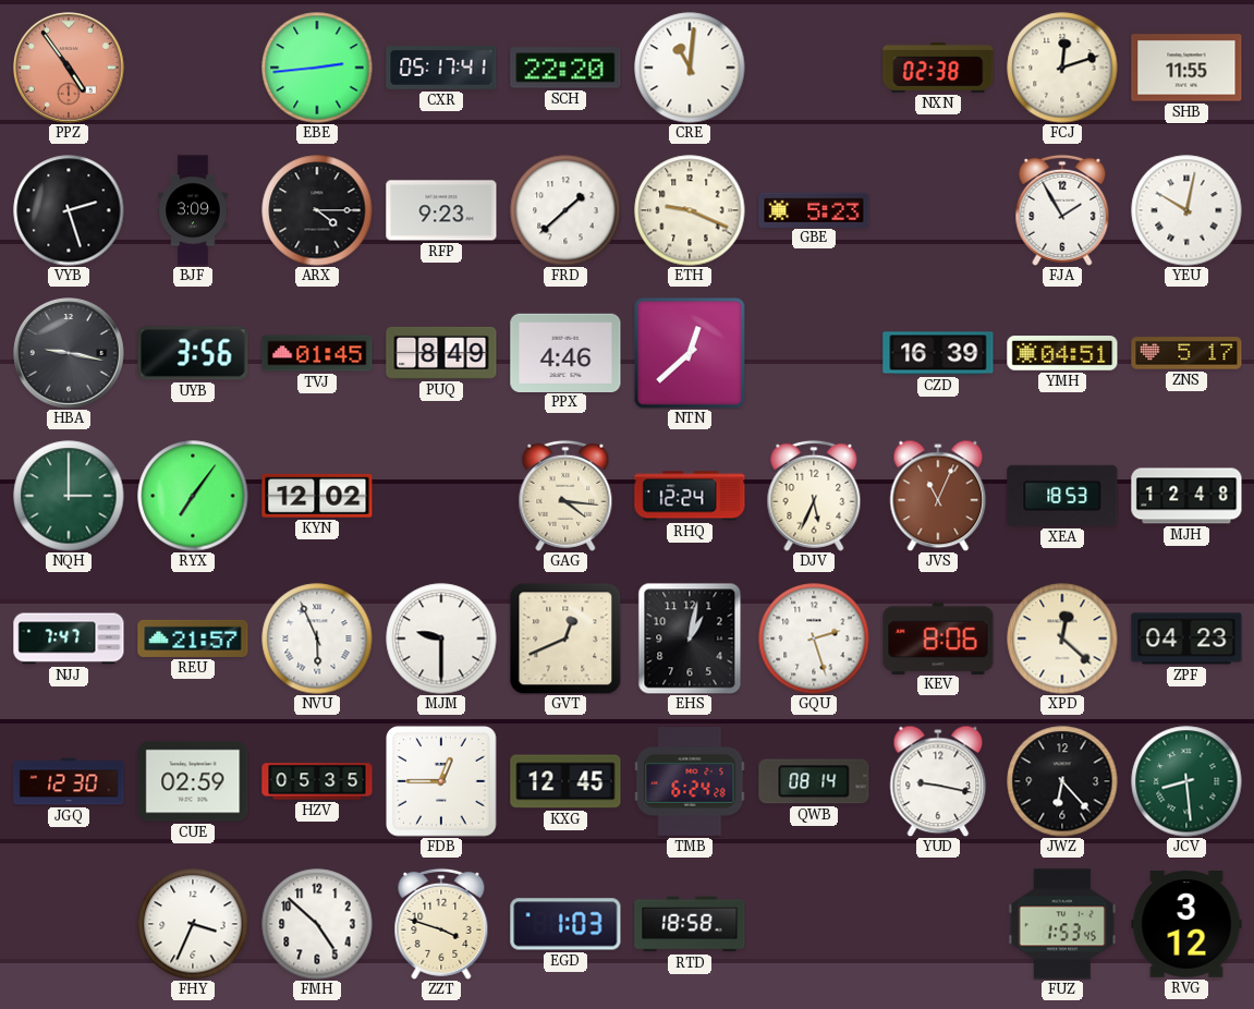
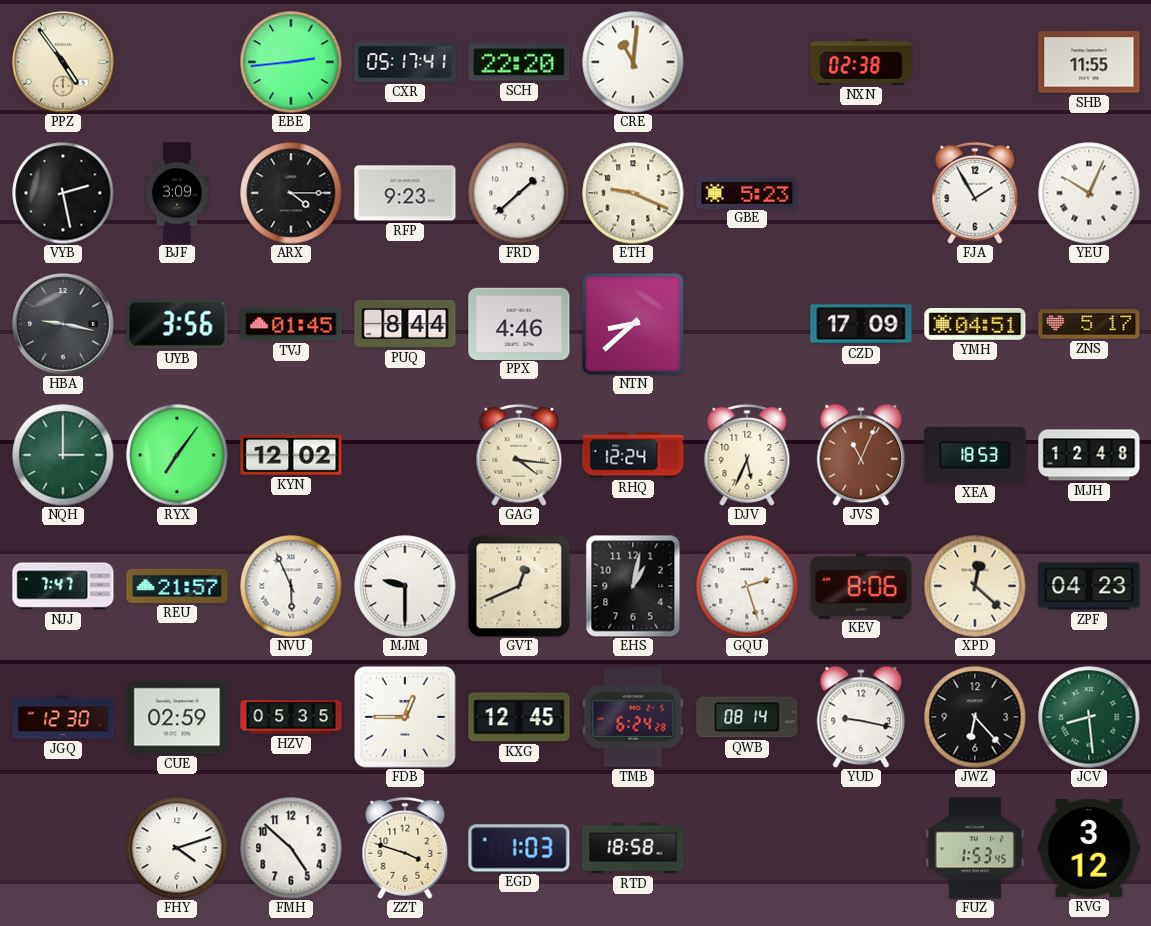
PPZ dial: salmon -> cream
FCJ: 12:12 -> none
VYB: 2:27 -> 2:28
YEU: 10:02 -> 10:04
PUQ: 8:49 -> 8:44
NTN: 12:38 -> 8:38
CZD: 16:39 -> 17:09
FHY: 3:34 -> 4:12
